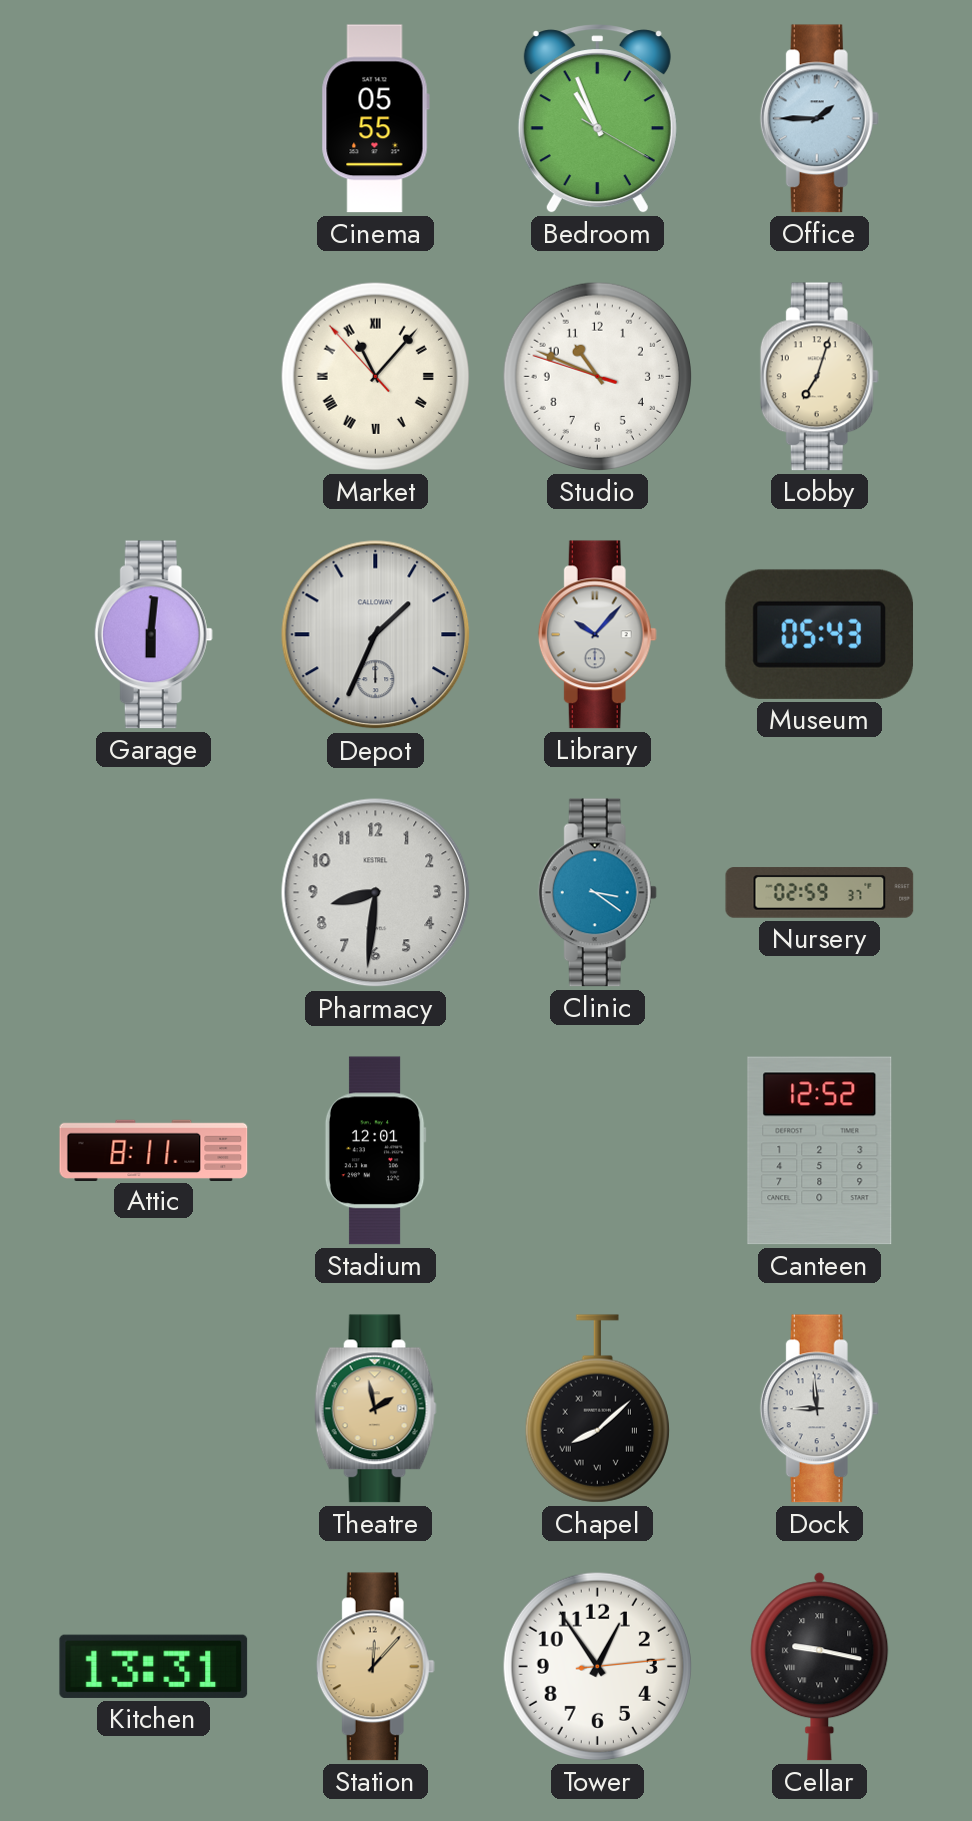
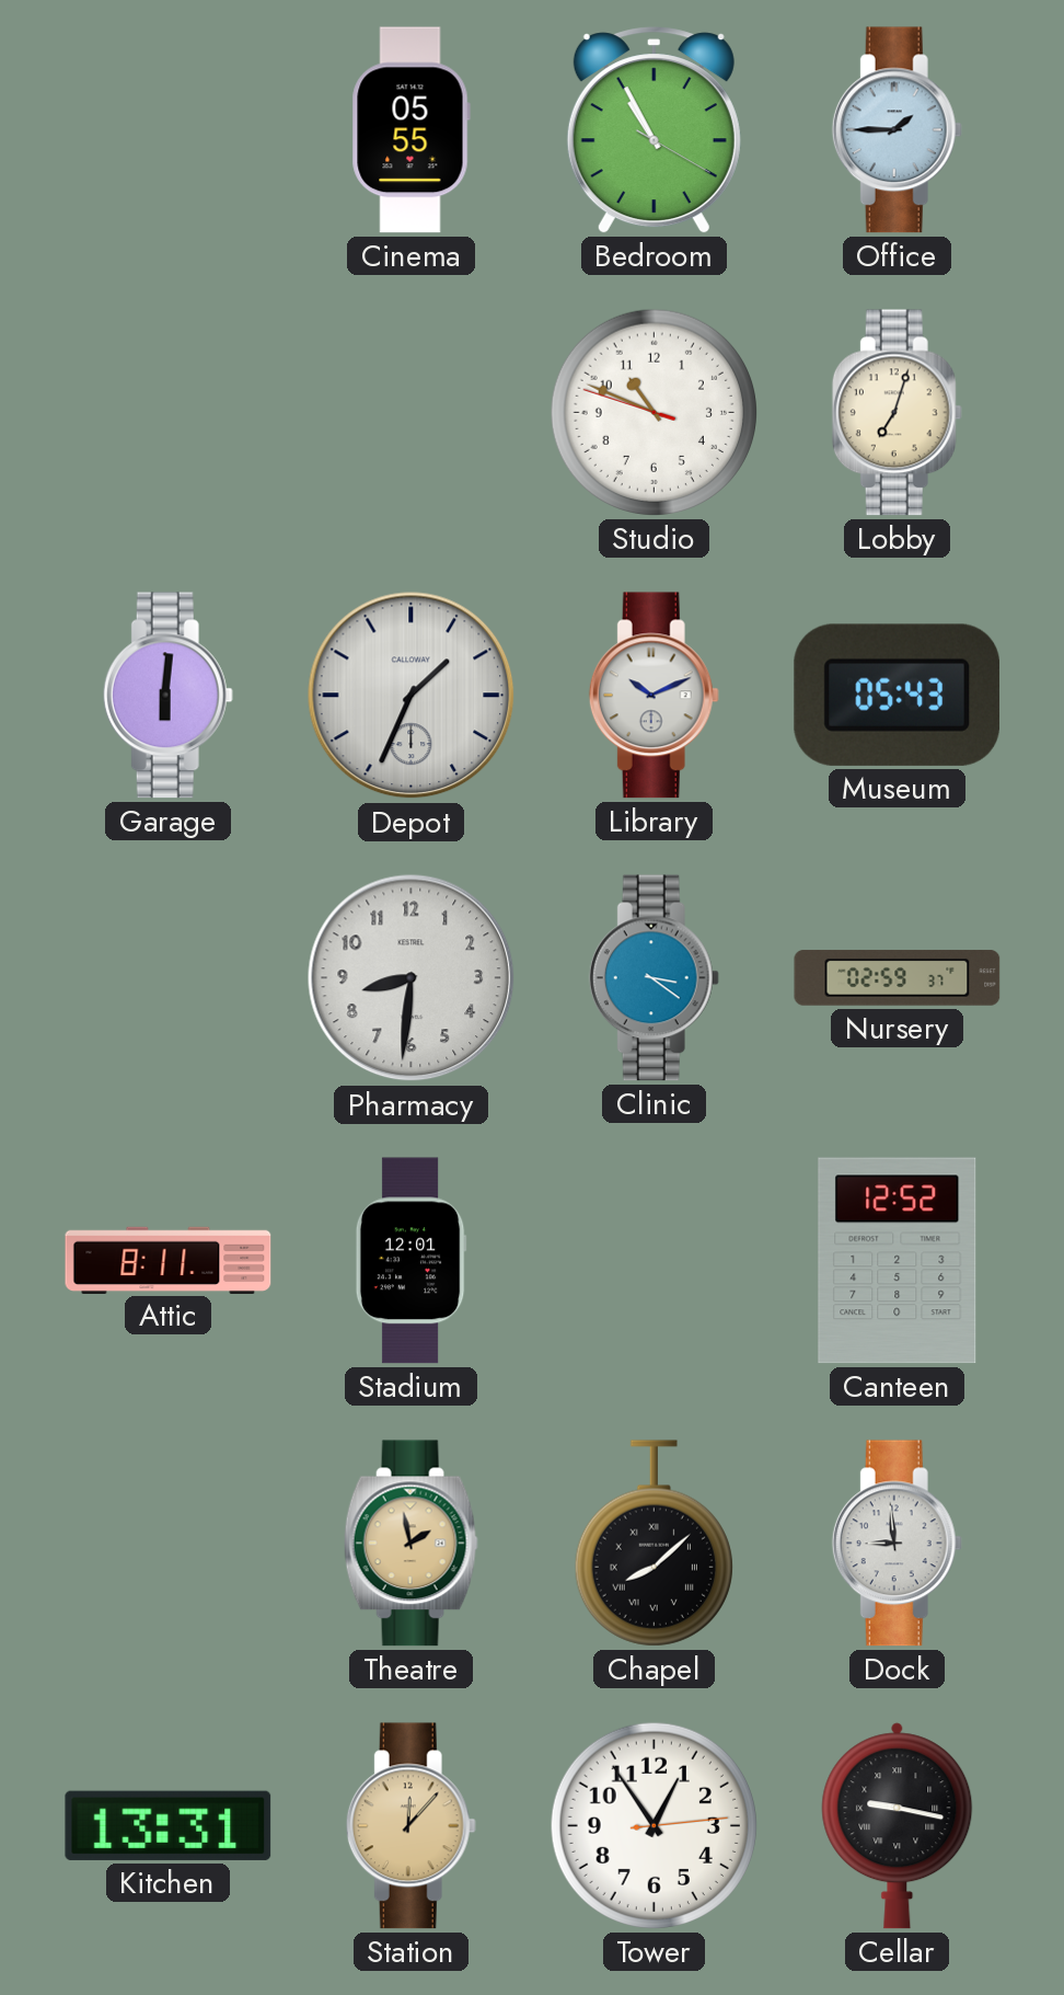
Bedroom: 10:56 -> 10:55
Market: 11:06 -> none
Library: 10:07 -> 10:11
